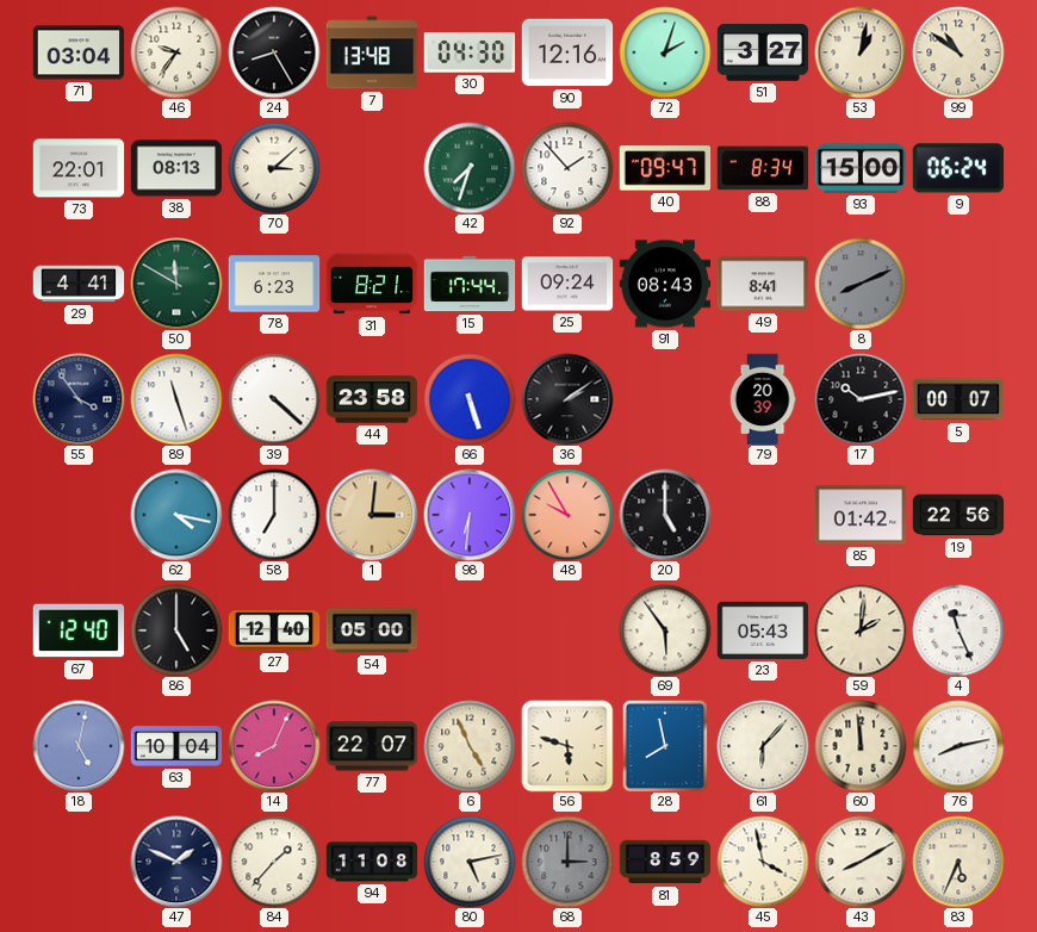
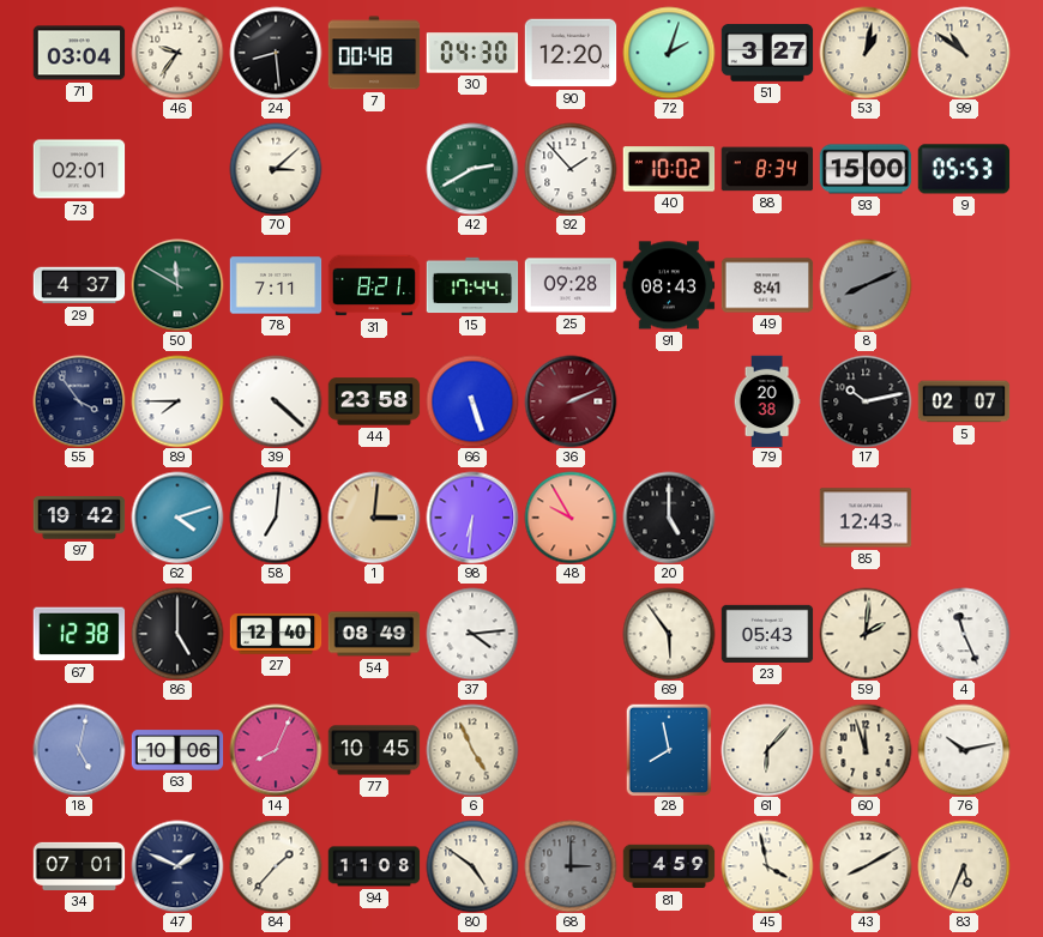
24: 8:25 -> 8:29
7: 13:48 -> 00:48
90: 12:16 -> 12:20
73: 22:01 -> 02:01
38: 08:13 -> none
42: 7:33 -> 2:40
40: 09:47 -> 10:02
9: 06:24 -> 05:53
29: 4:41 -> 4:37
78: 6:23 -> 7:11
25: 09:24 -> 09:28
89: 11:27 -> 7:45
36: 2:09 -> 2:11
36 dial: black -> burgundy
79: 20:39 -> 20:38
5: 00:07 -> 02:07
97: none -> 19:42
62: 4:17 -> 4:12
58: 7:00 -> 7:01
85: 01:42 -> 12:43
19: 22:56 -> none
67: 12:40 -> 12:38
54: 05:00 -> 08:49
37: none -> 4:14
63: 10:04 -> 10:06
77: 22:07 -> 10:45
56: 5:48 -> none
60: 11:59 -> 11:57
76: 8:13 -> 10:13
34: none -> 07:01
80: 5:13 -> 4:51
81: 8:59 -> 4:59
